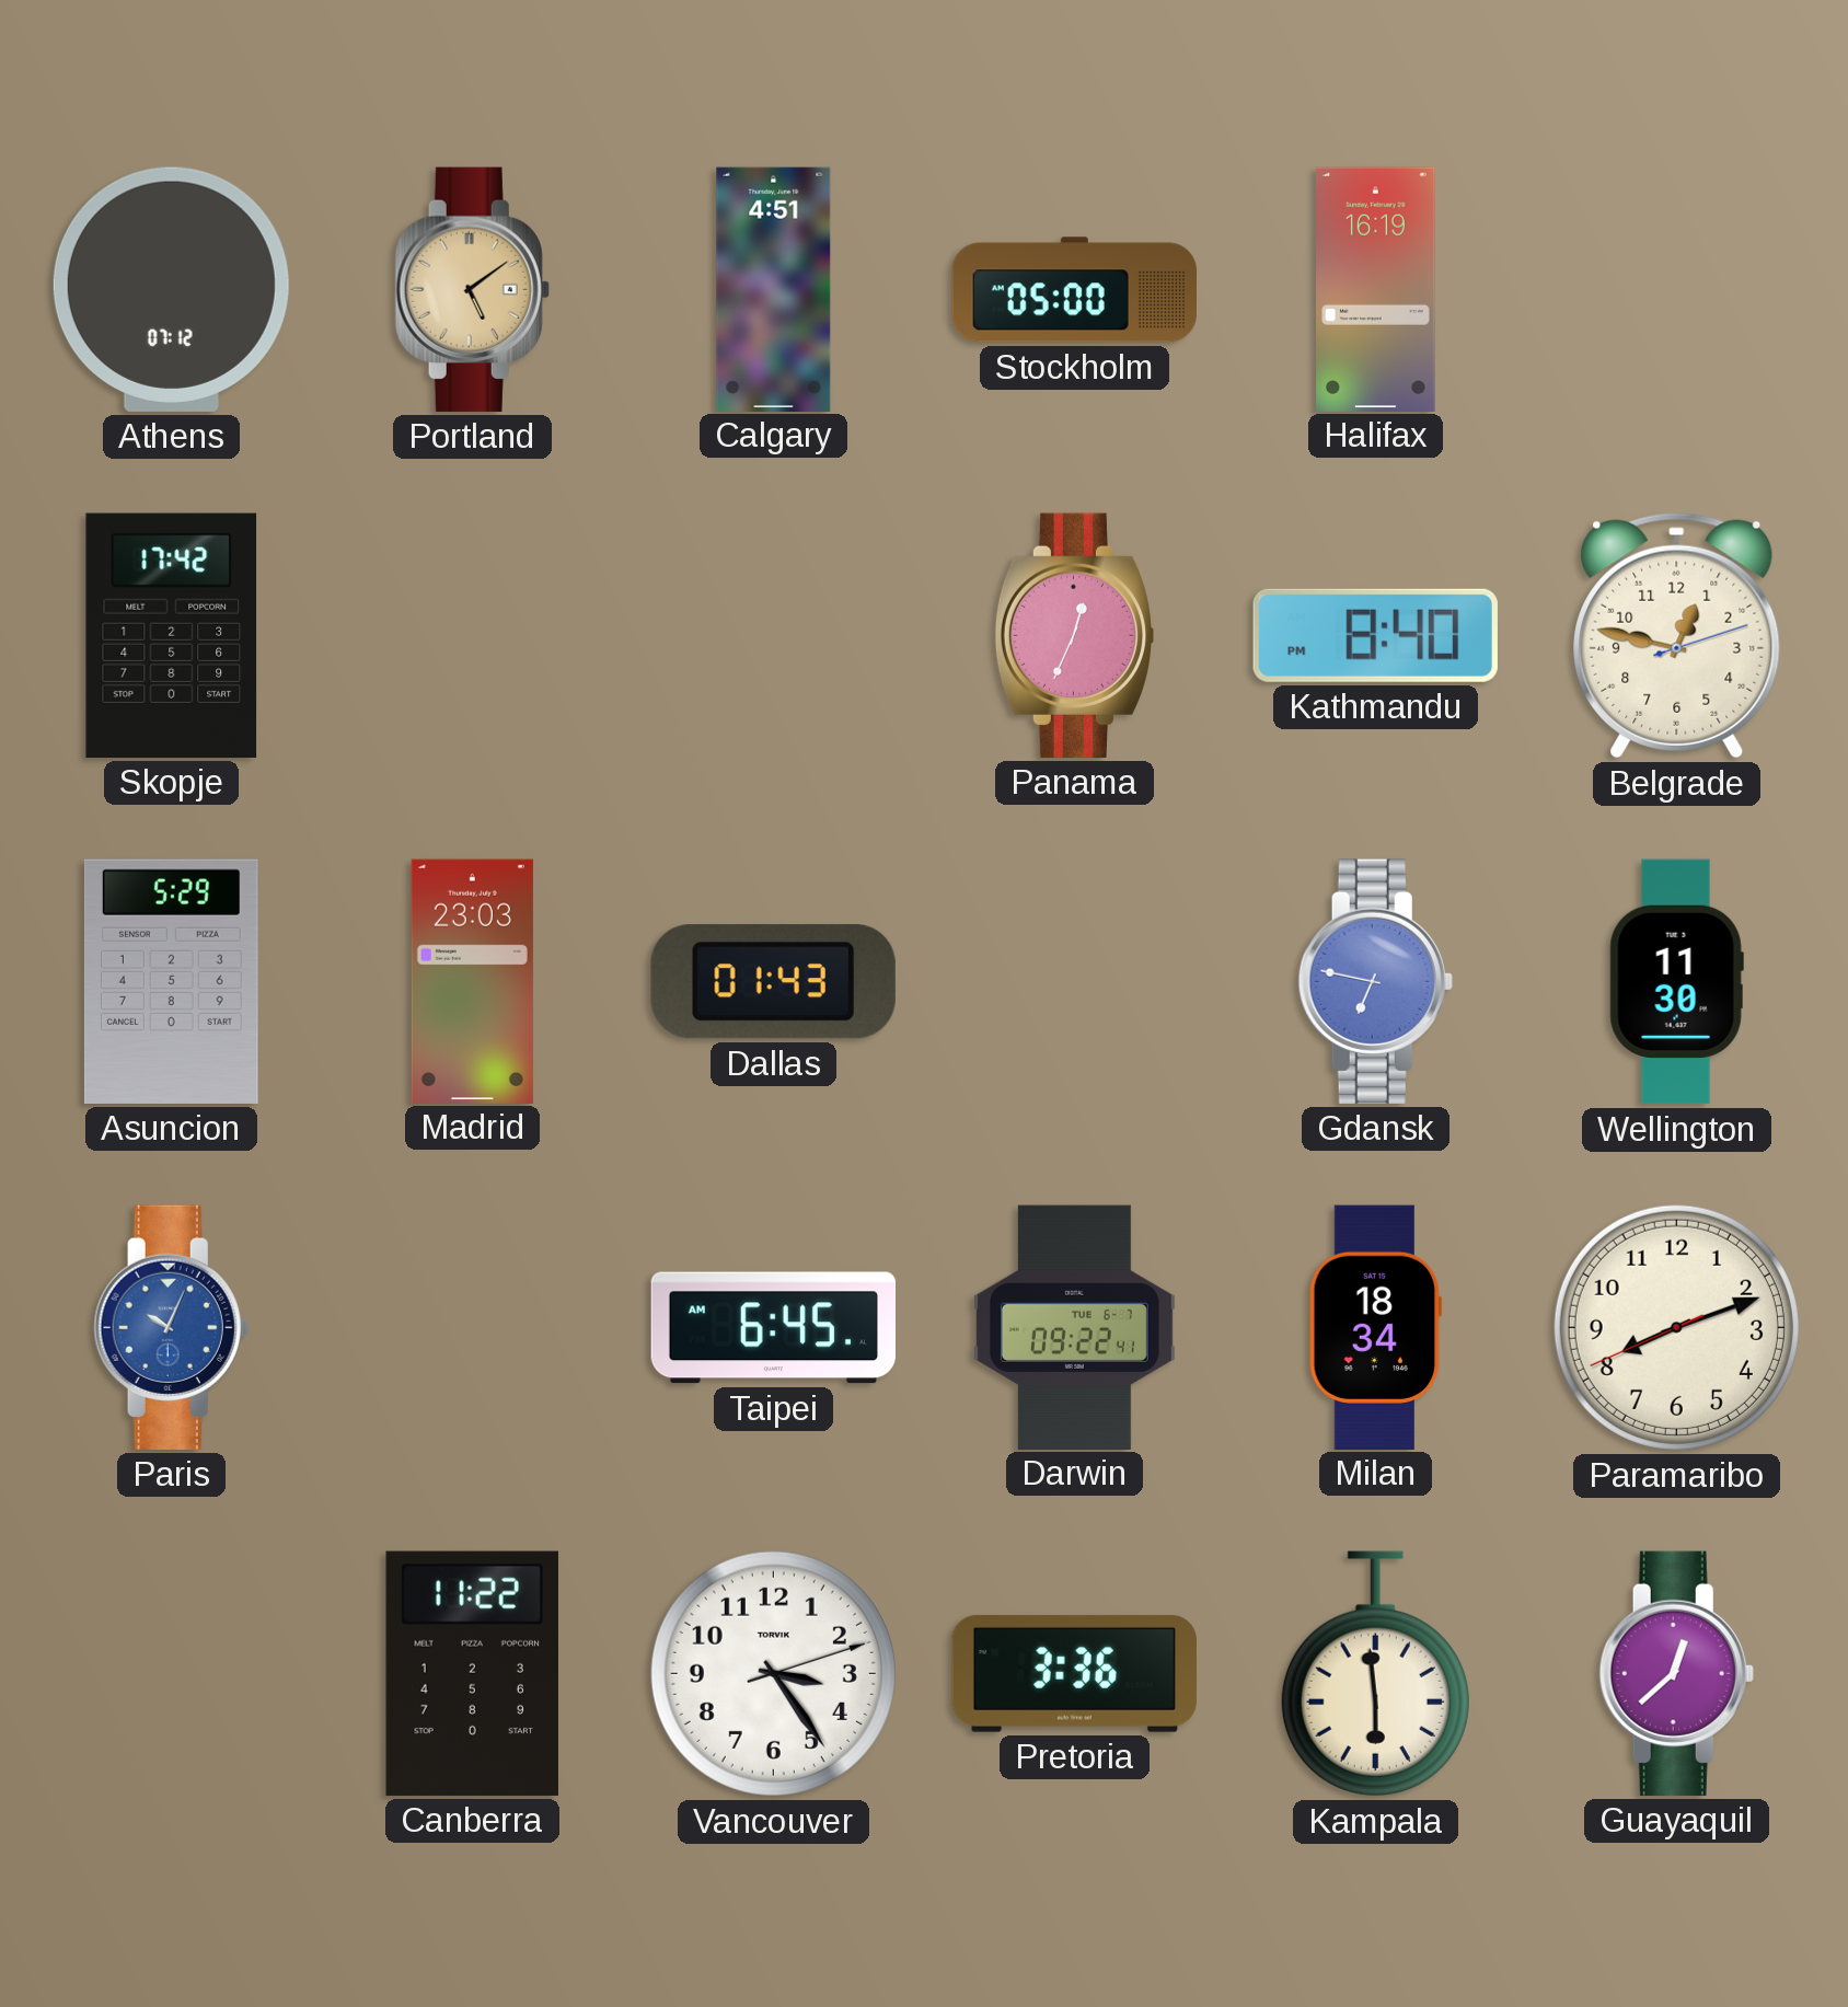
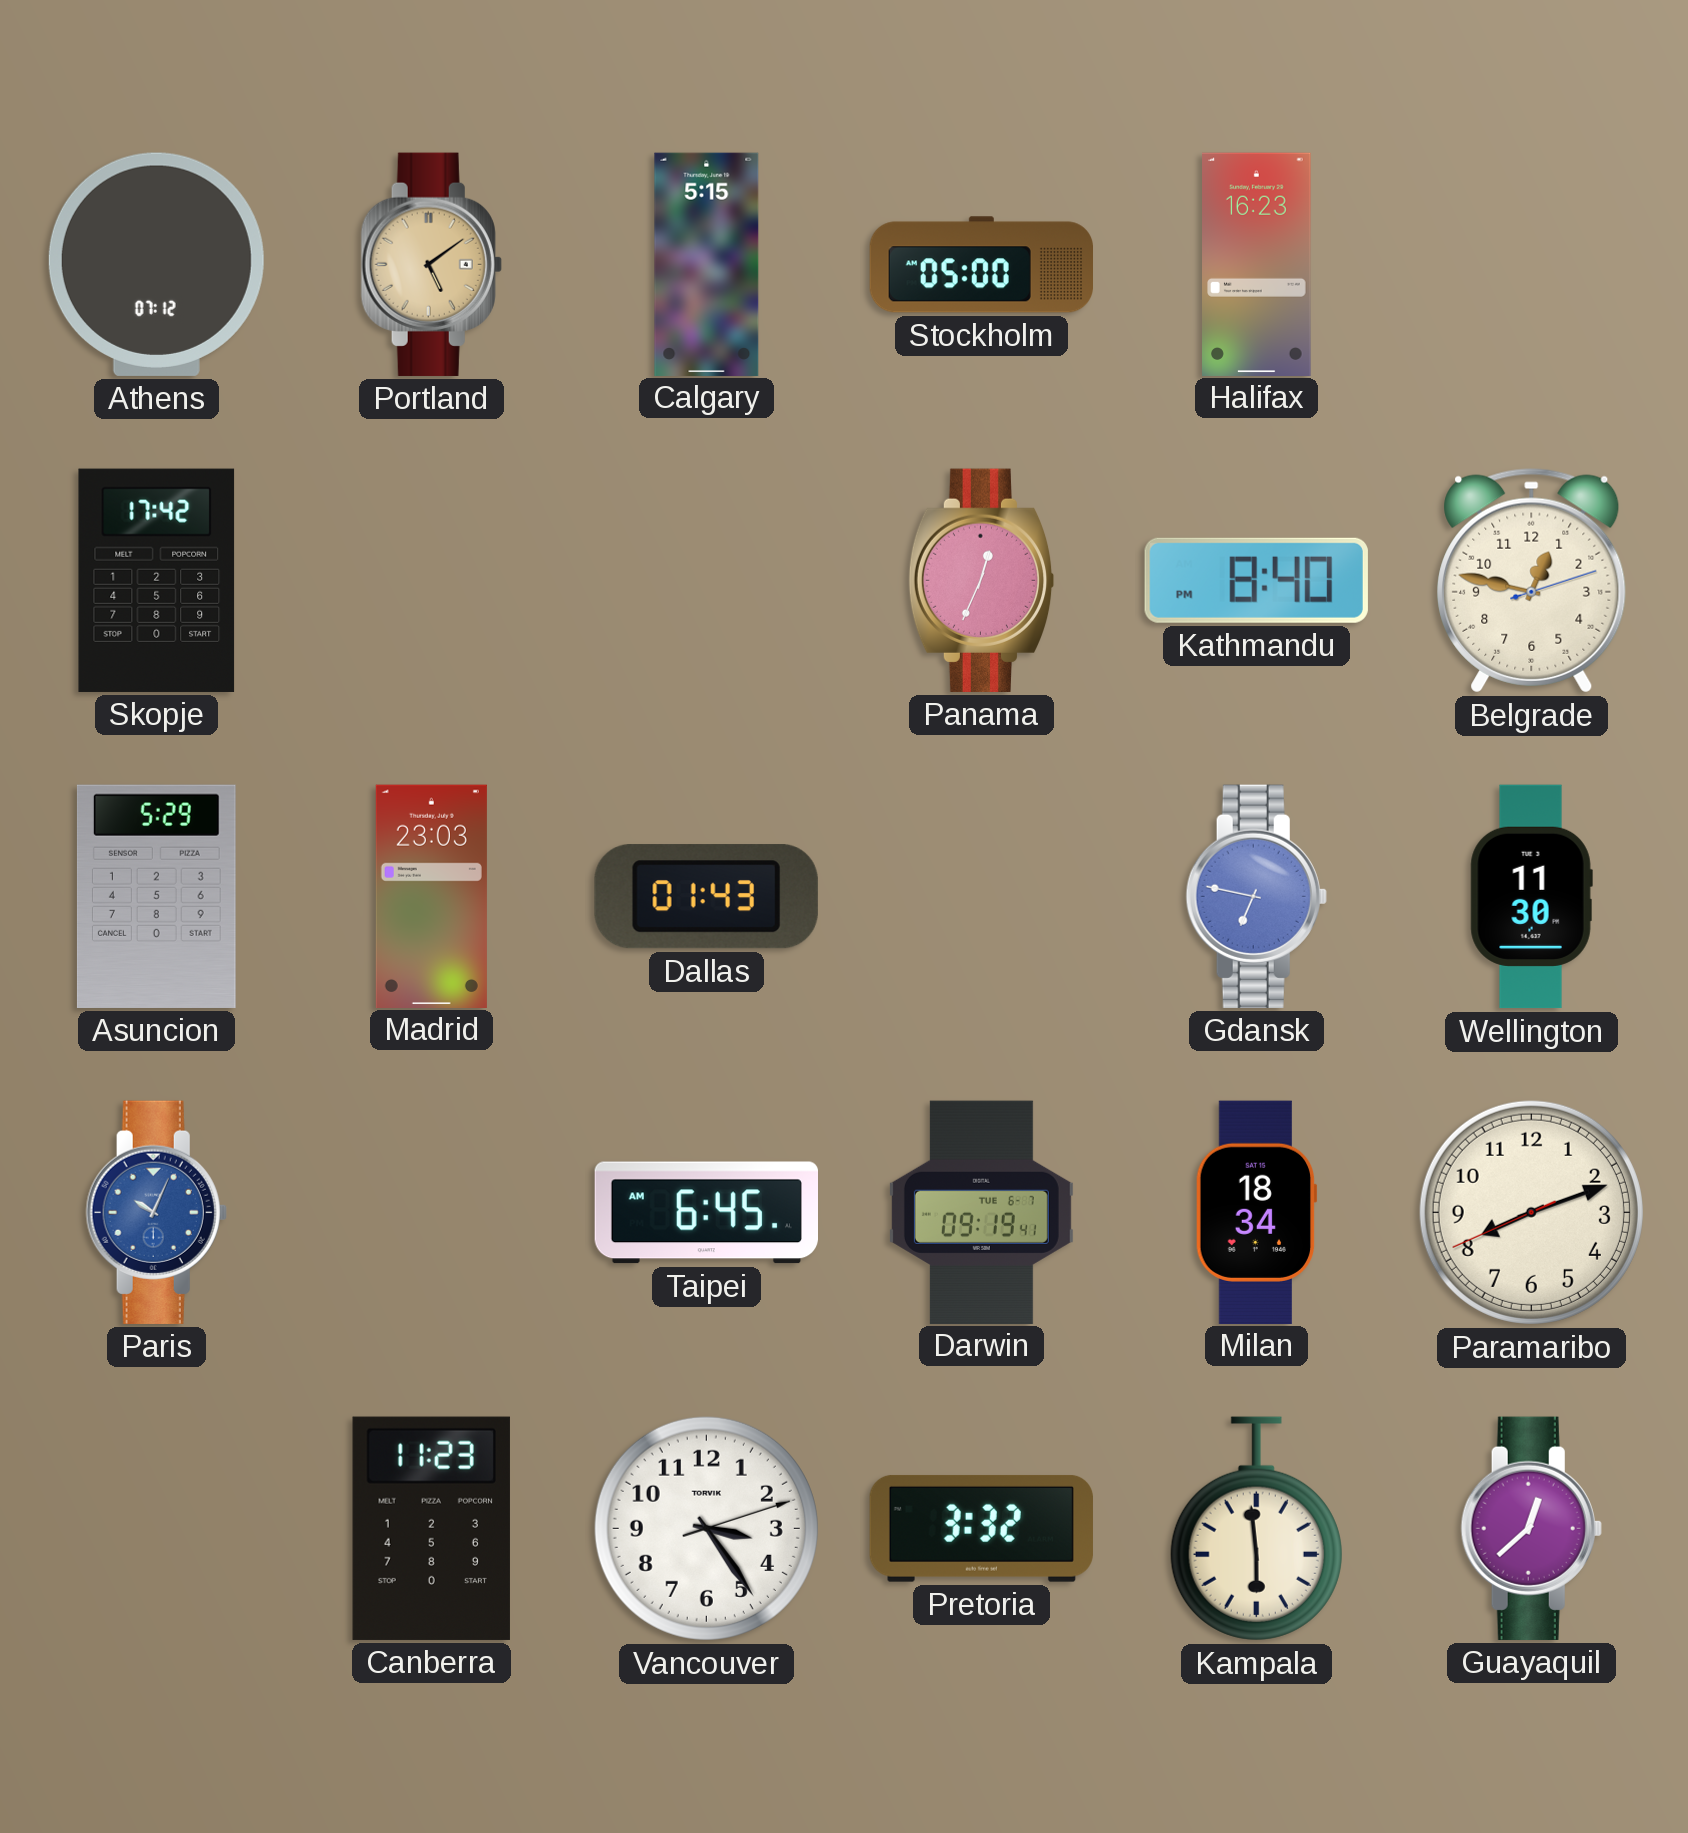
Calgary: 4:51 -> 5:15
Halifax: 16:19 -> 16:23
Darwin: 09:22 -> 09:19
Canberra: 11:22 -> 11:23
Pretoria: 3:36 -> 3:32
